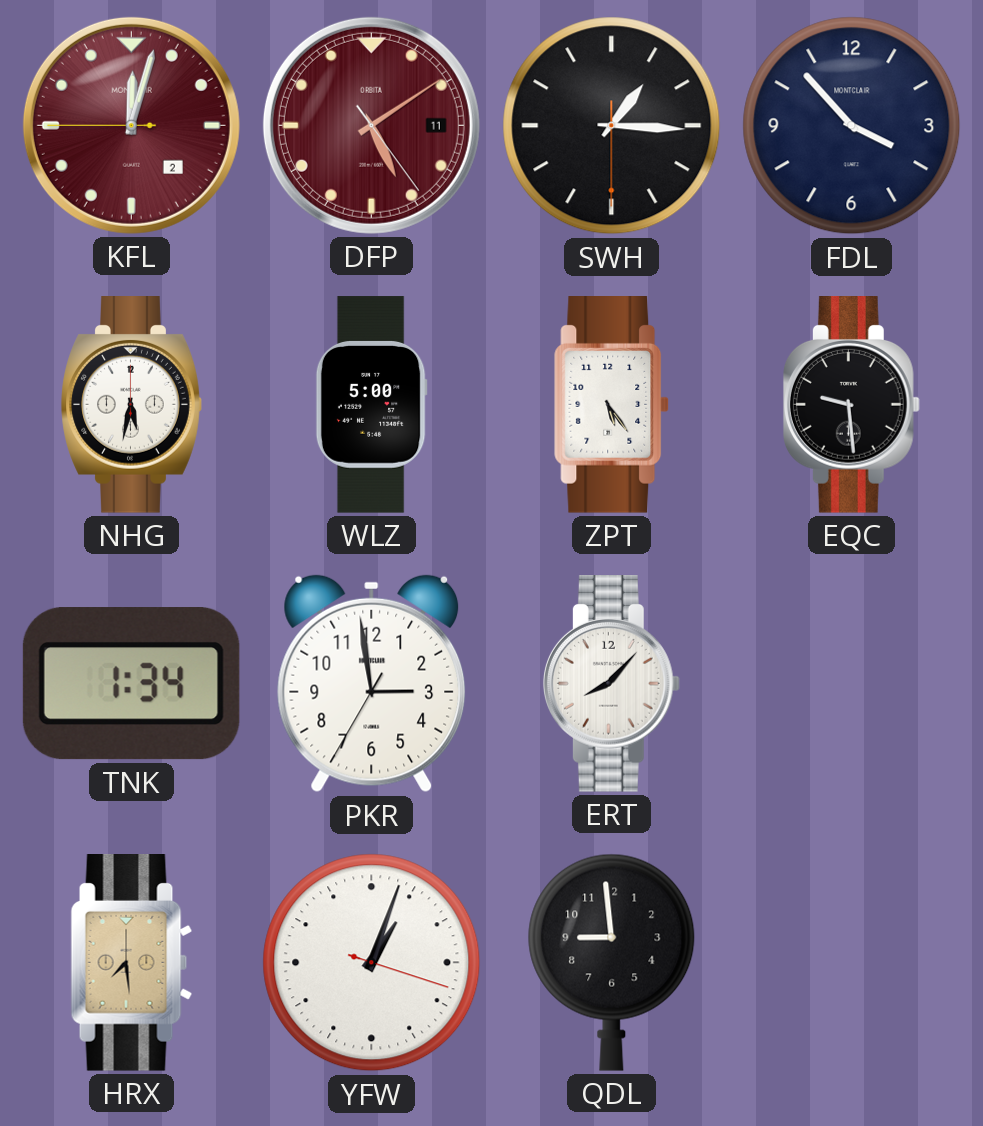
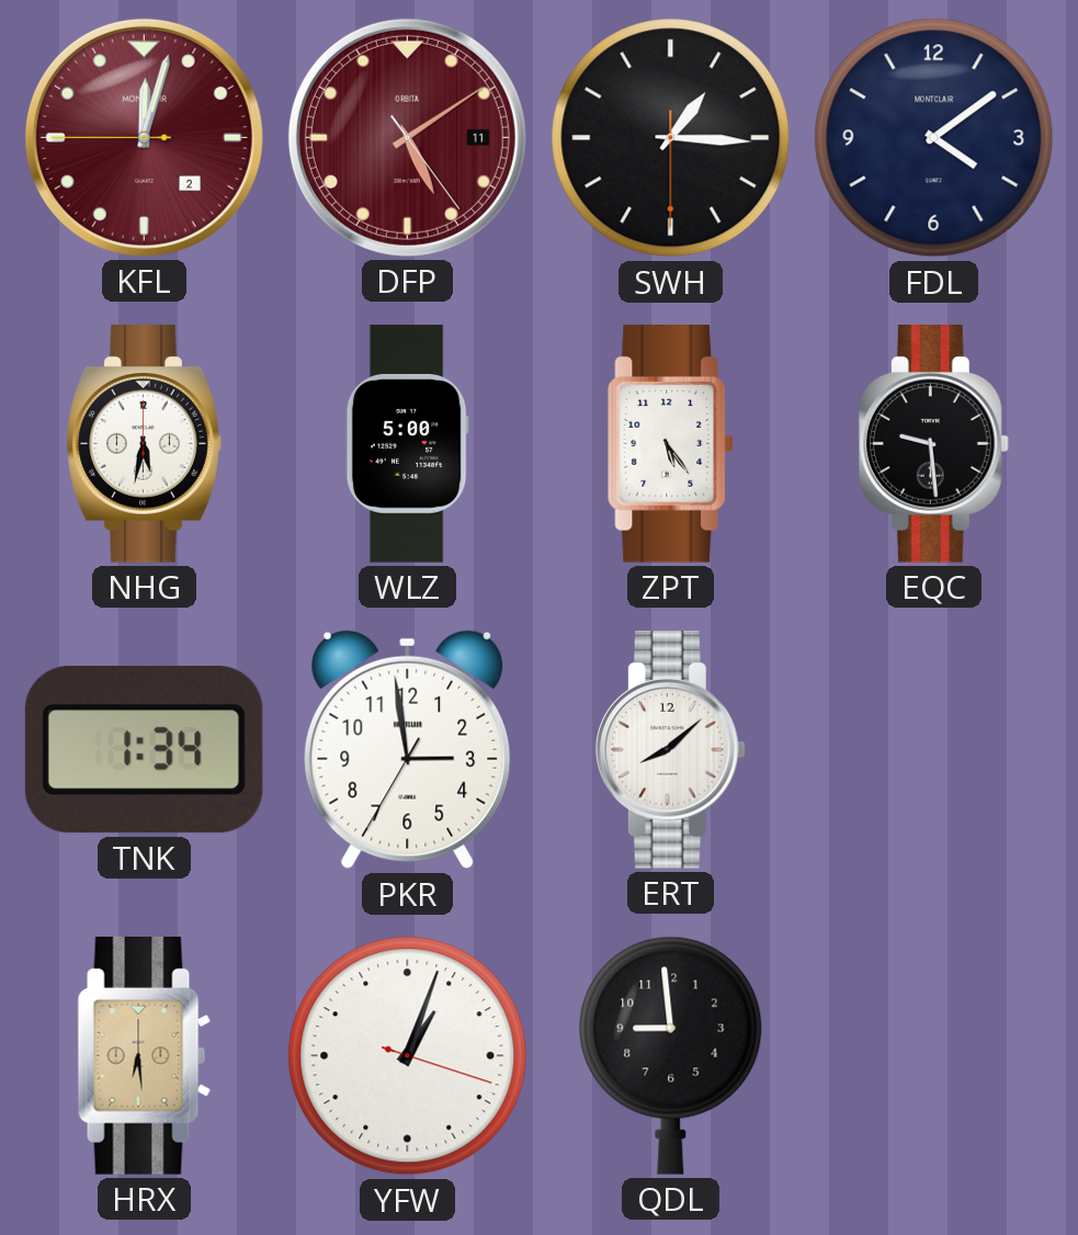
FDL: 3:53 -> 4:09
ERT: 8:07 -> 8:08
HRX: 7:29 -> 6:29
